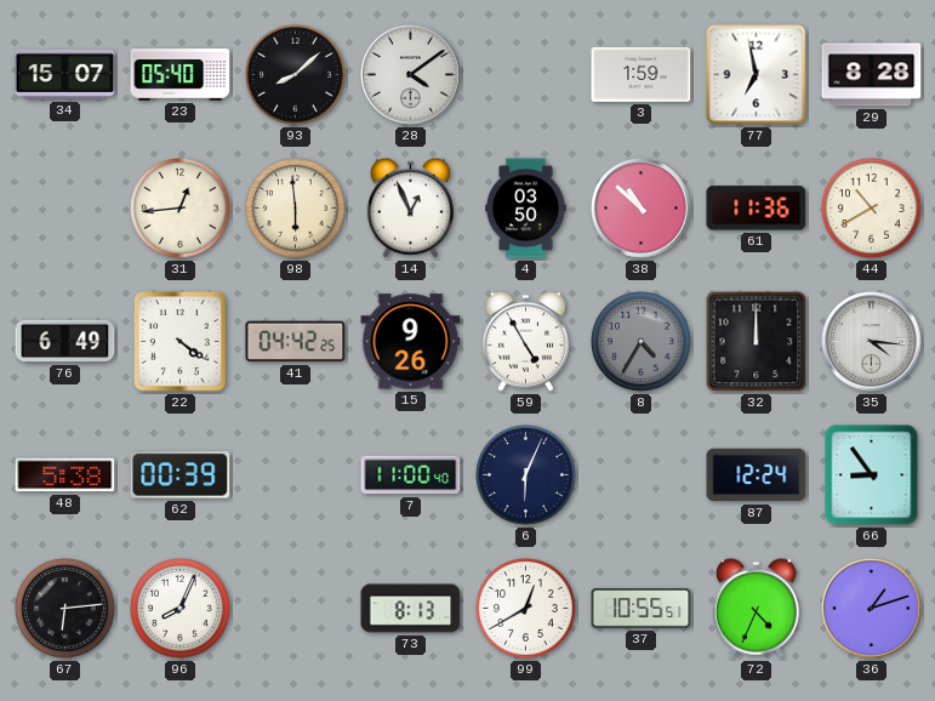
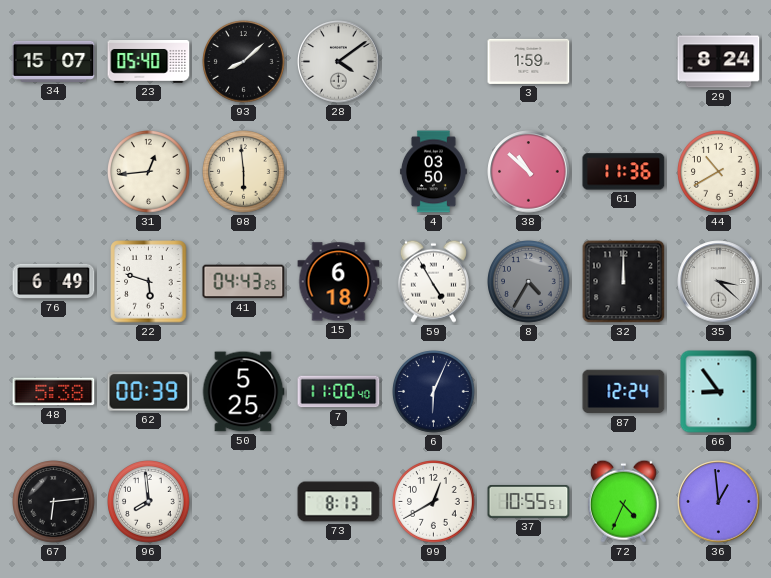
77: 6:58 -> none
29: 8:28 -> 8:24
14: 12:56 -> none
22: 4:21 -> 5:48
41: 04:42 -> 04:43
15: 9:26 -> 6:18
35: 4:16 -> 3:22
50: none -> 5:25
96: 8:04 -> 7:59
36: 1:12 -> 12:59
